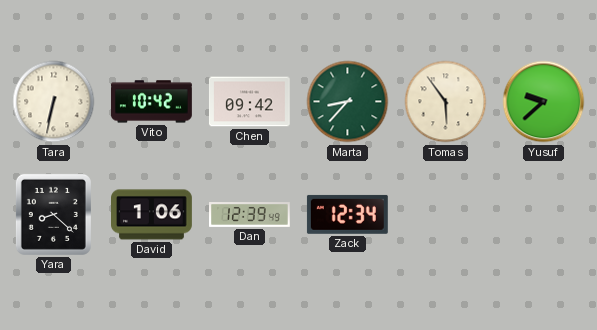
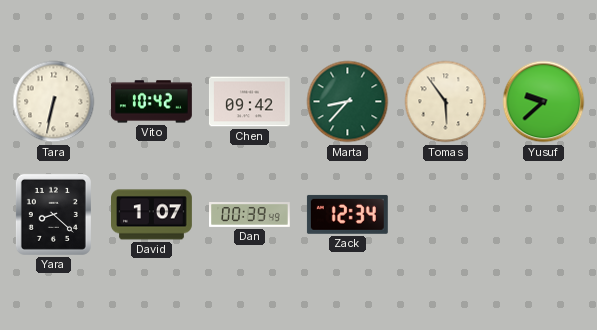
David: 1:06 -> 1:07
Dan: 12:39 -> 00:39
